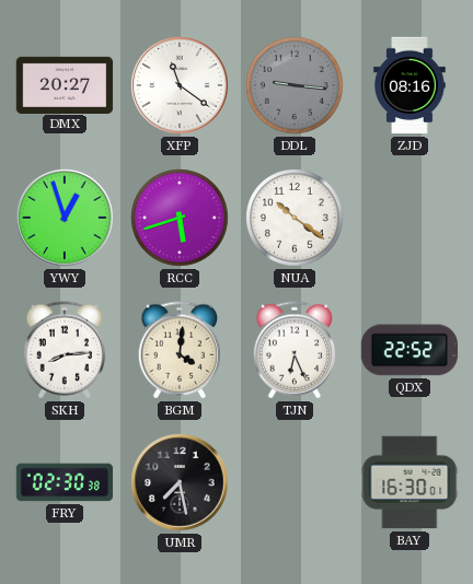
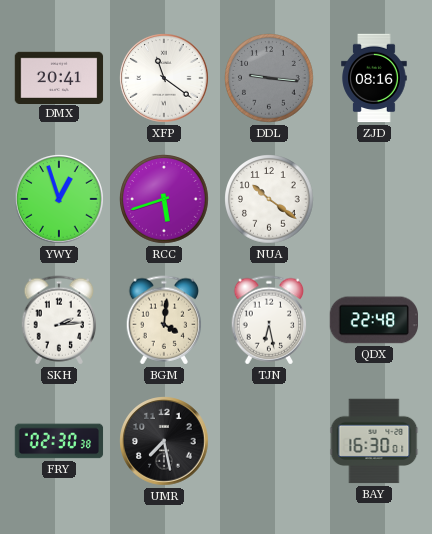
DMX: 20:27 -> 20:41
SKH: 8:14 -> 2:14
TJN: 6:26 -> 6:28
QDX: 22:52 -> 22:48
